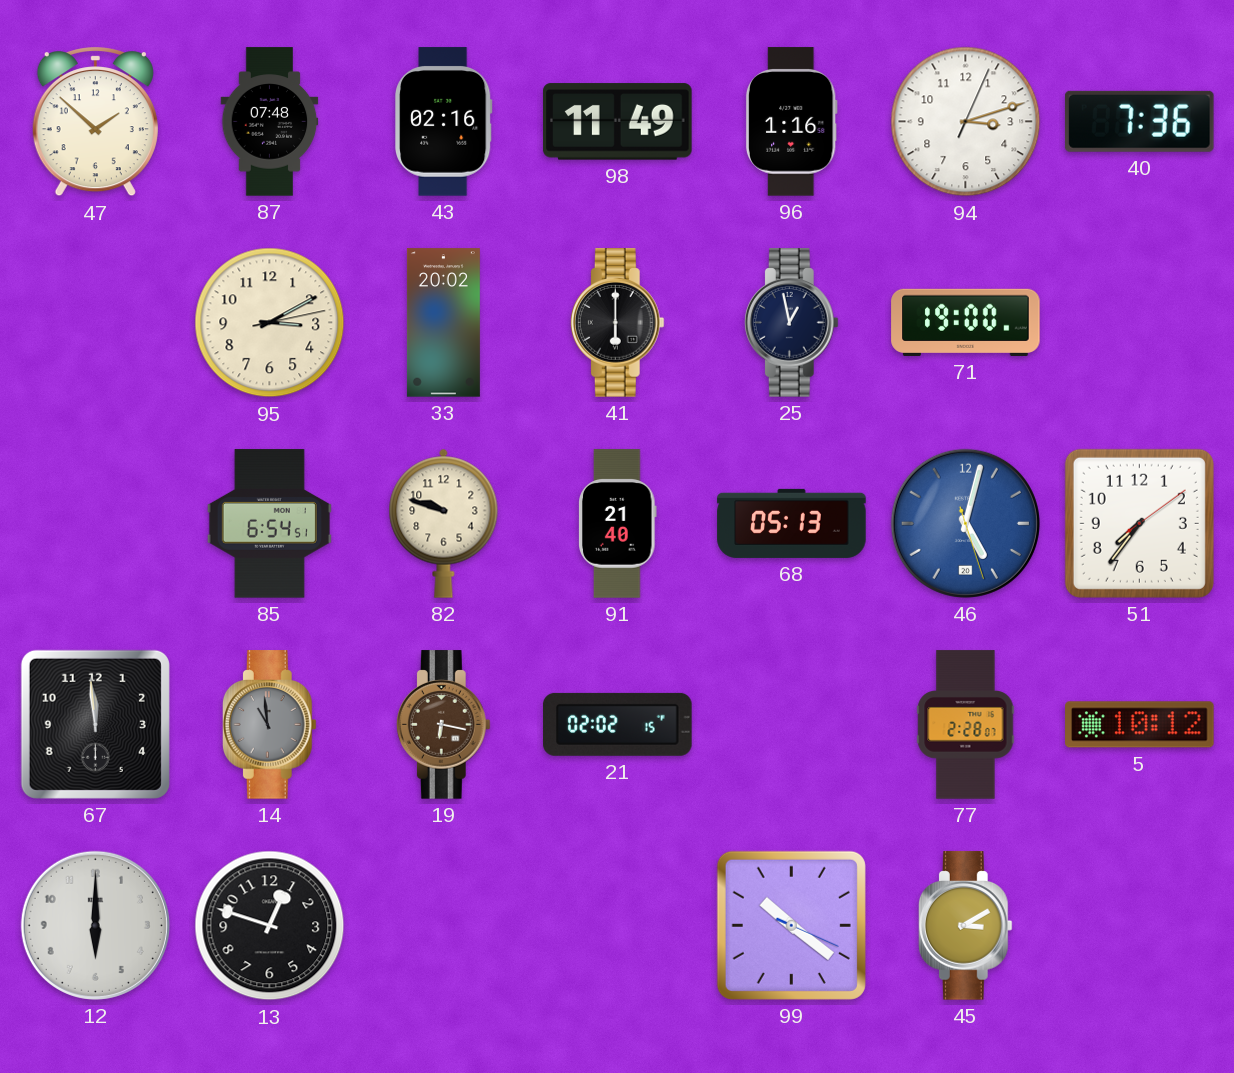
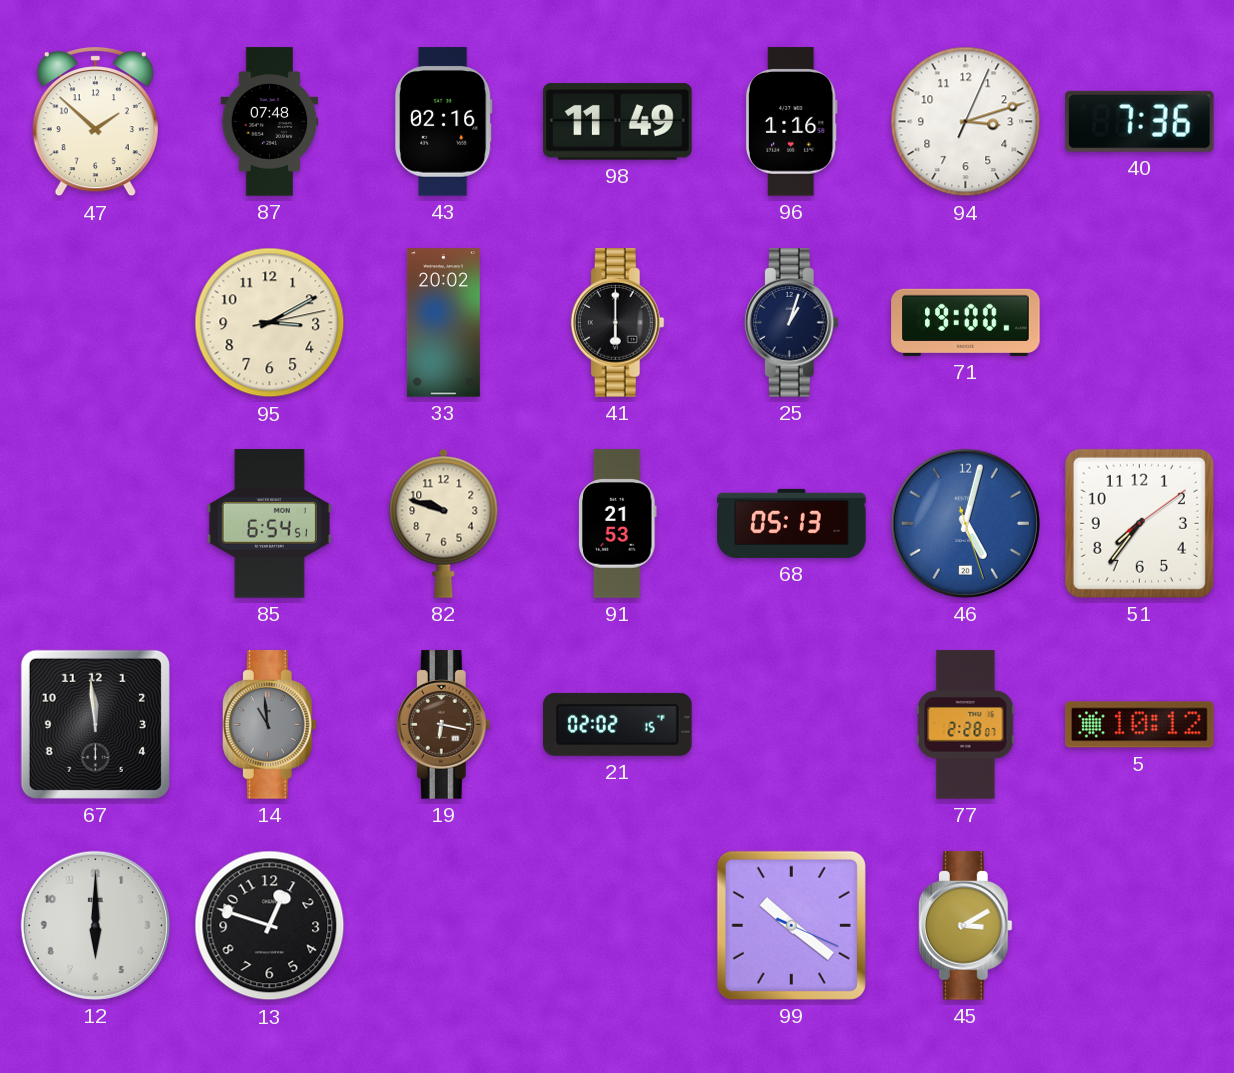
25: 12:58 -> 1:03
91: 21:40 -> 21:53
